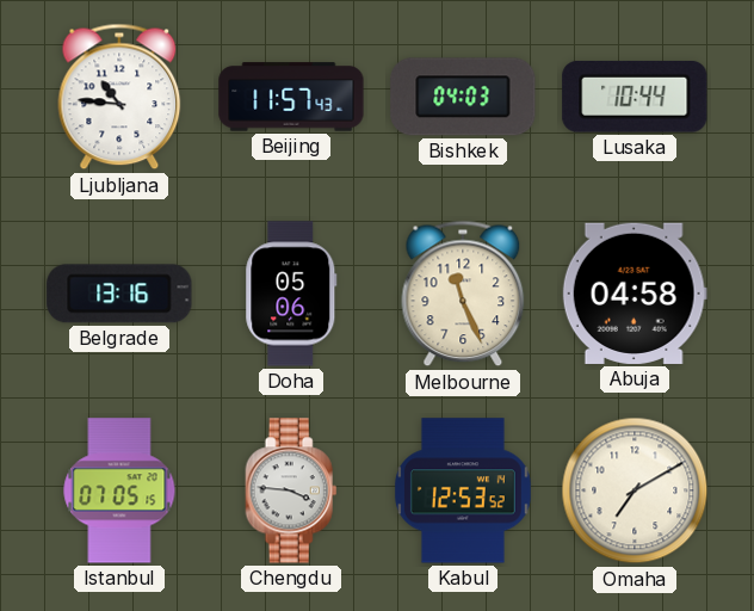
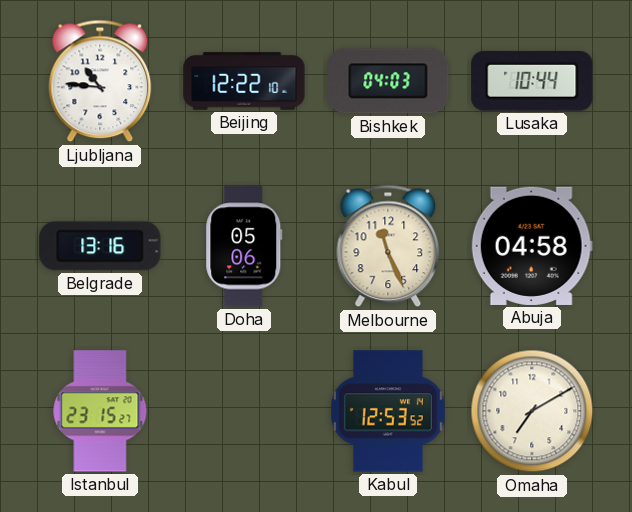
Beijing: 11:57 -> 12:22
Istanbul: 07:05 -> 23:15
Chengdu: 3:46 -> none
